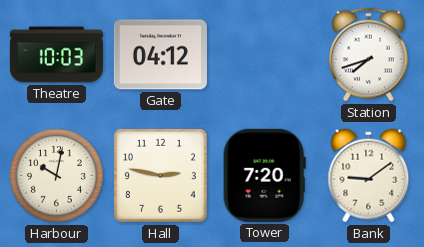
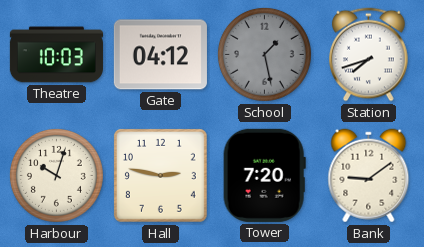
School: none -> 1:28
Harbour: 10:02 -> 10:03
